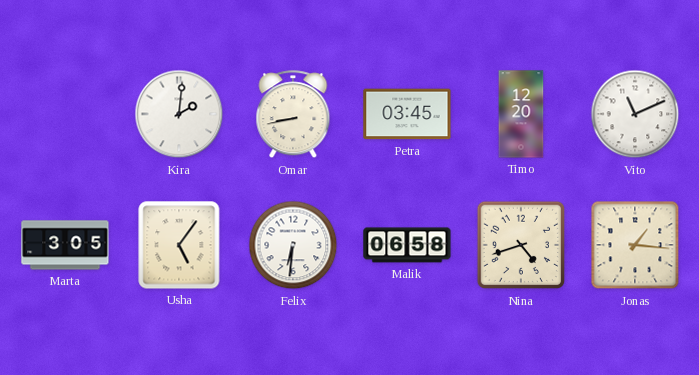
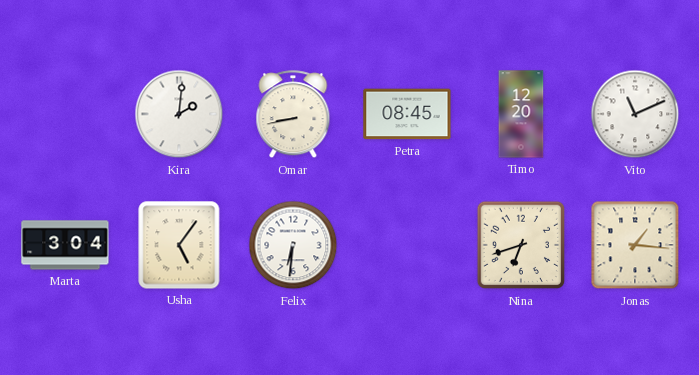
Petra: 03:45 -> 08:45
Marta: 3:05 -> 3:04
Malik: 06:58 -> none
Nina: 4:42 -> 6:42
